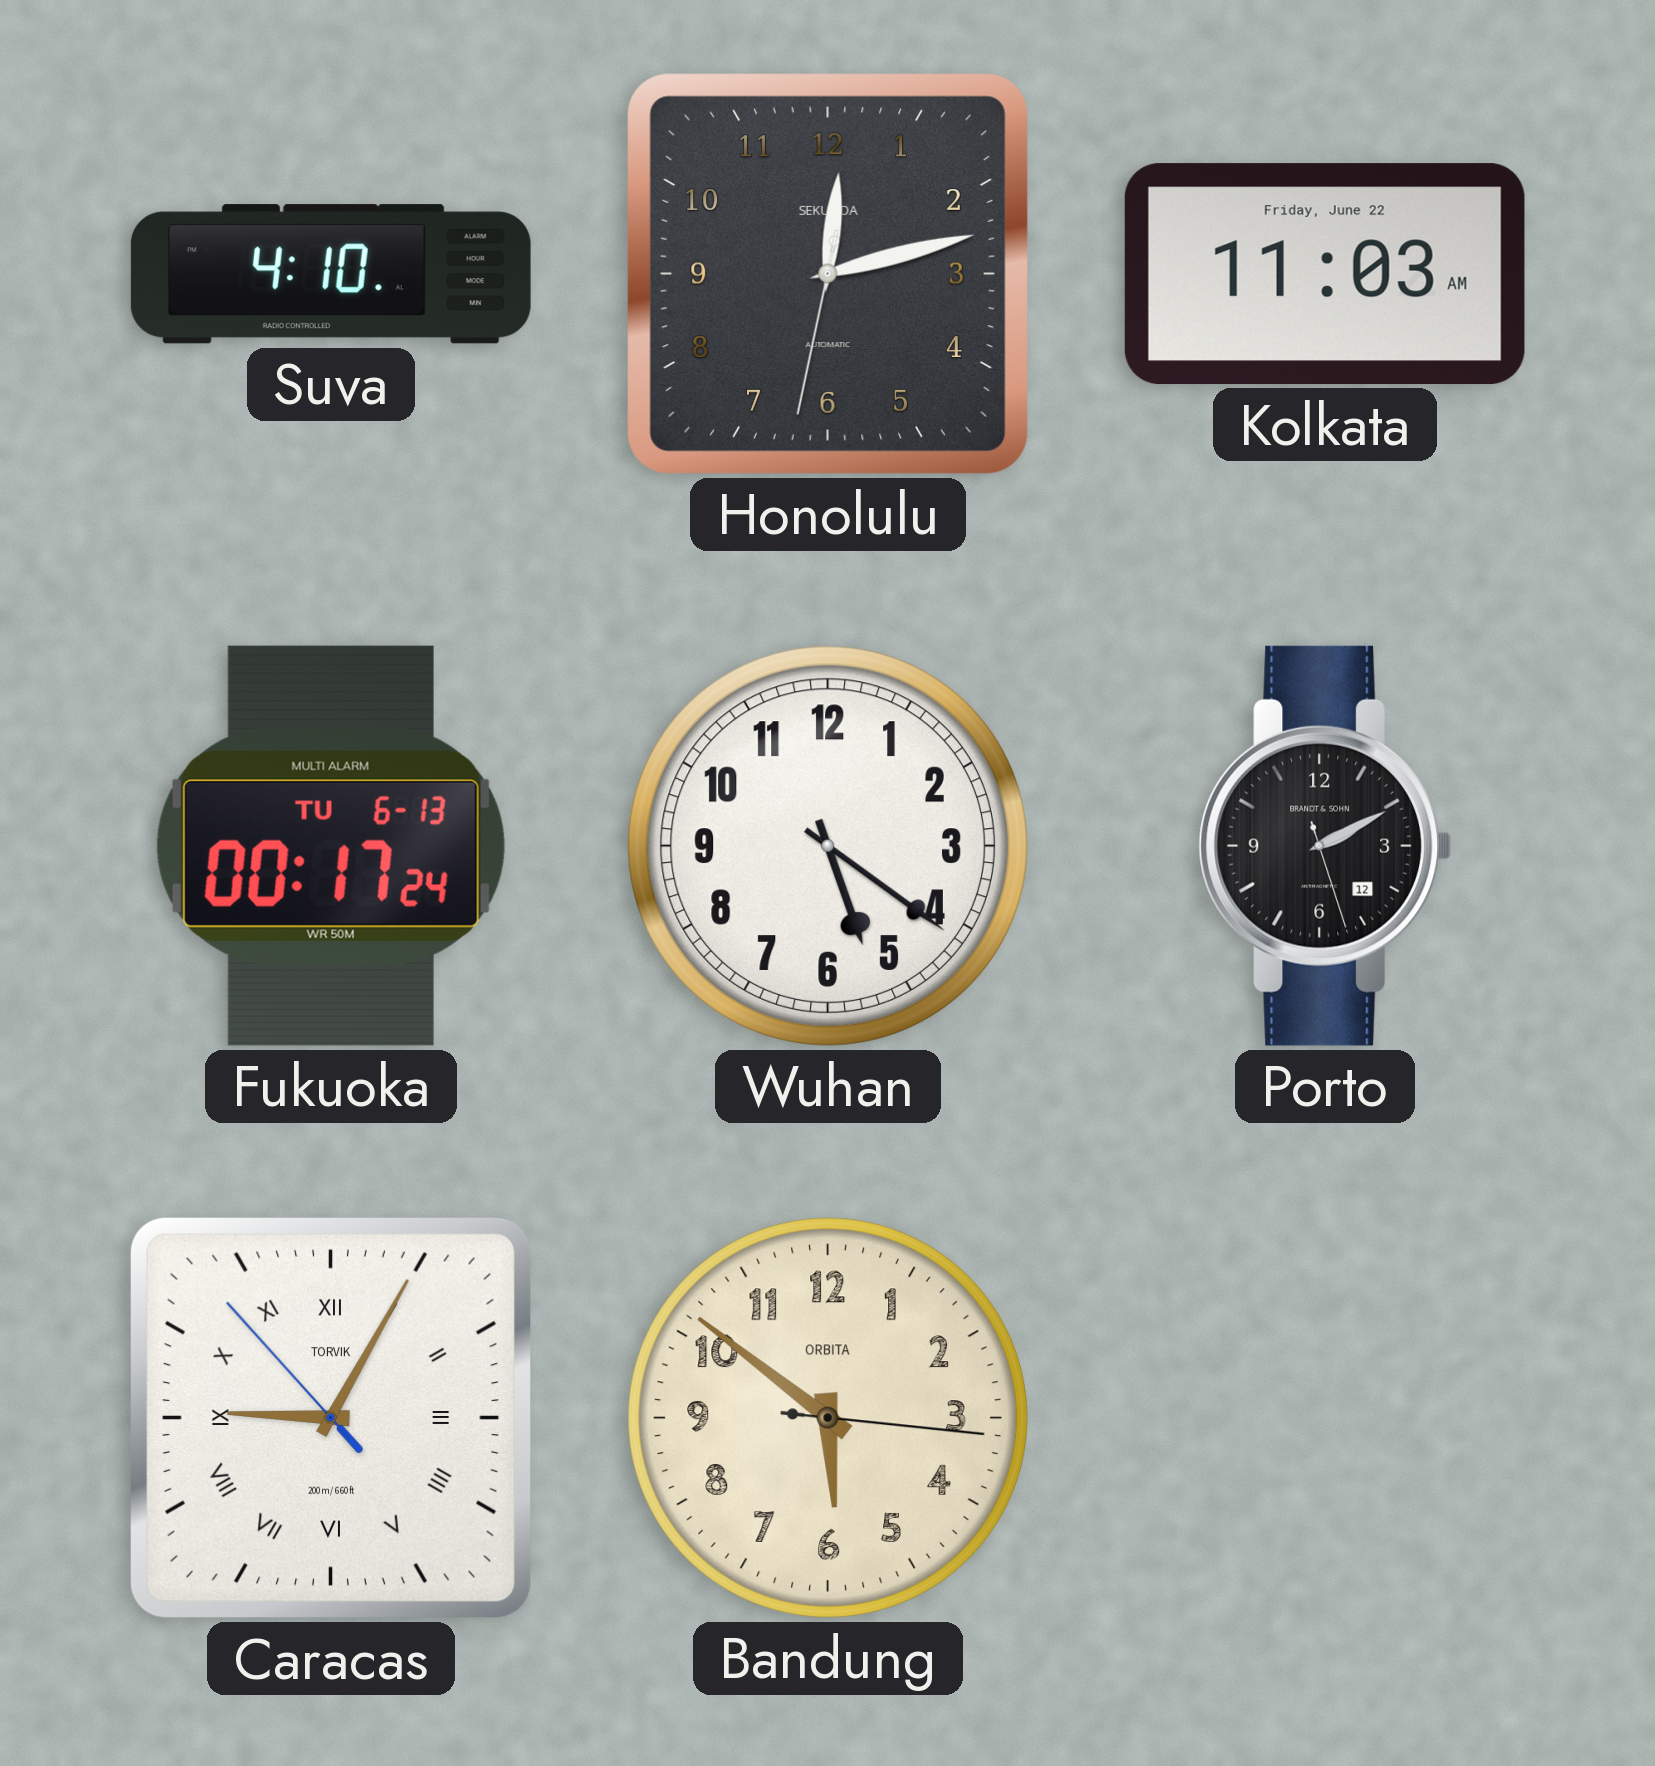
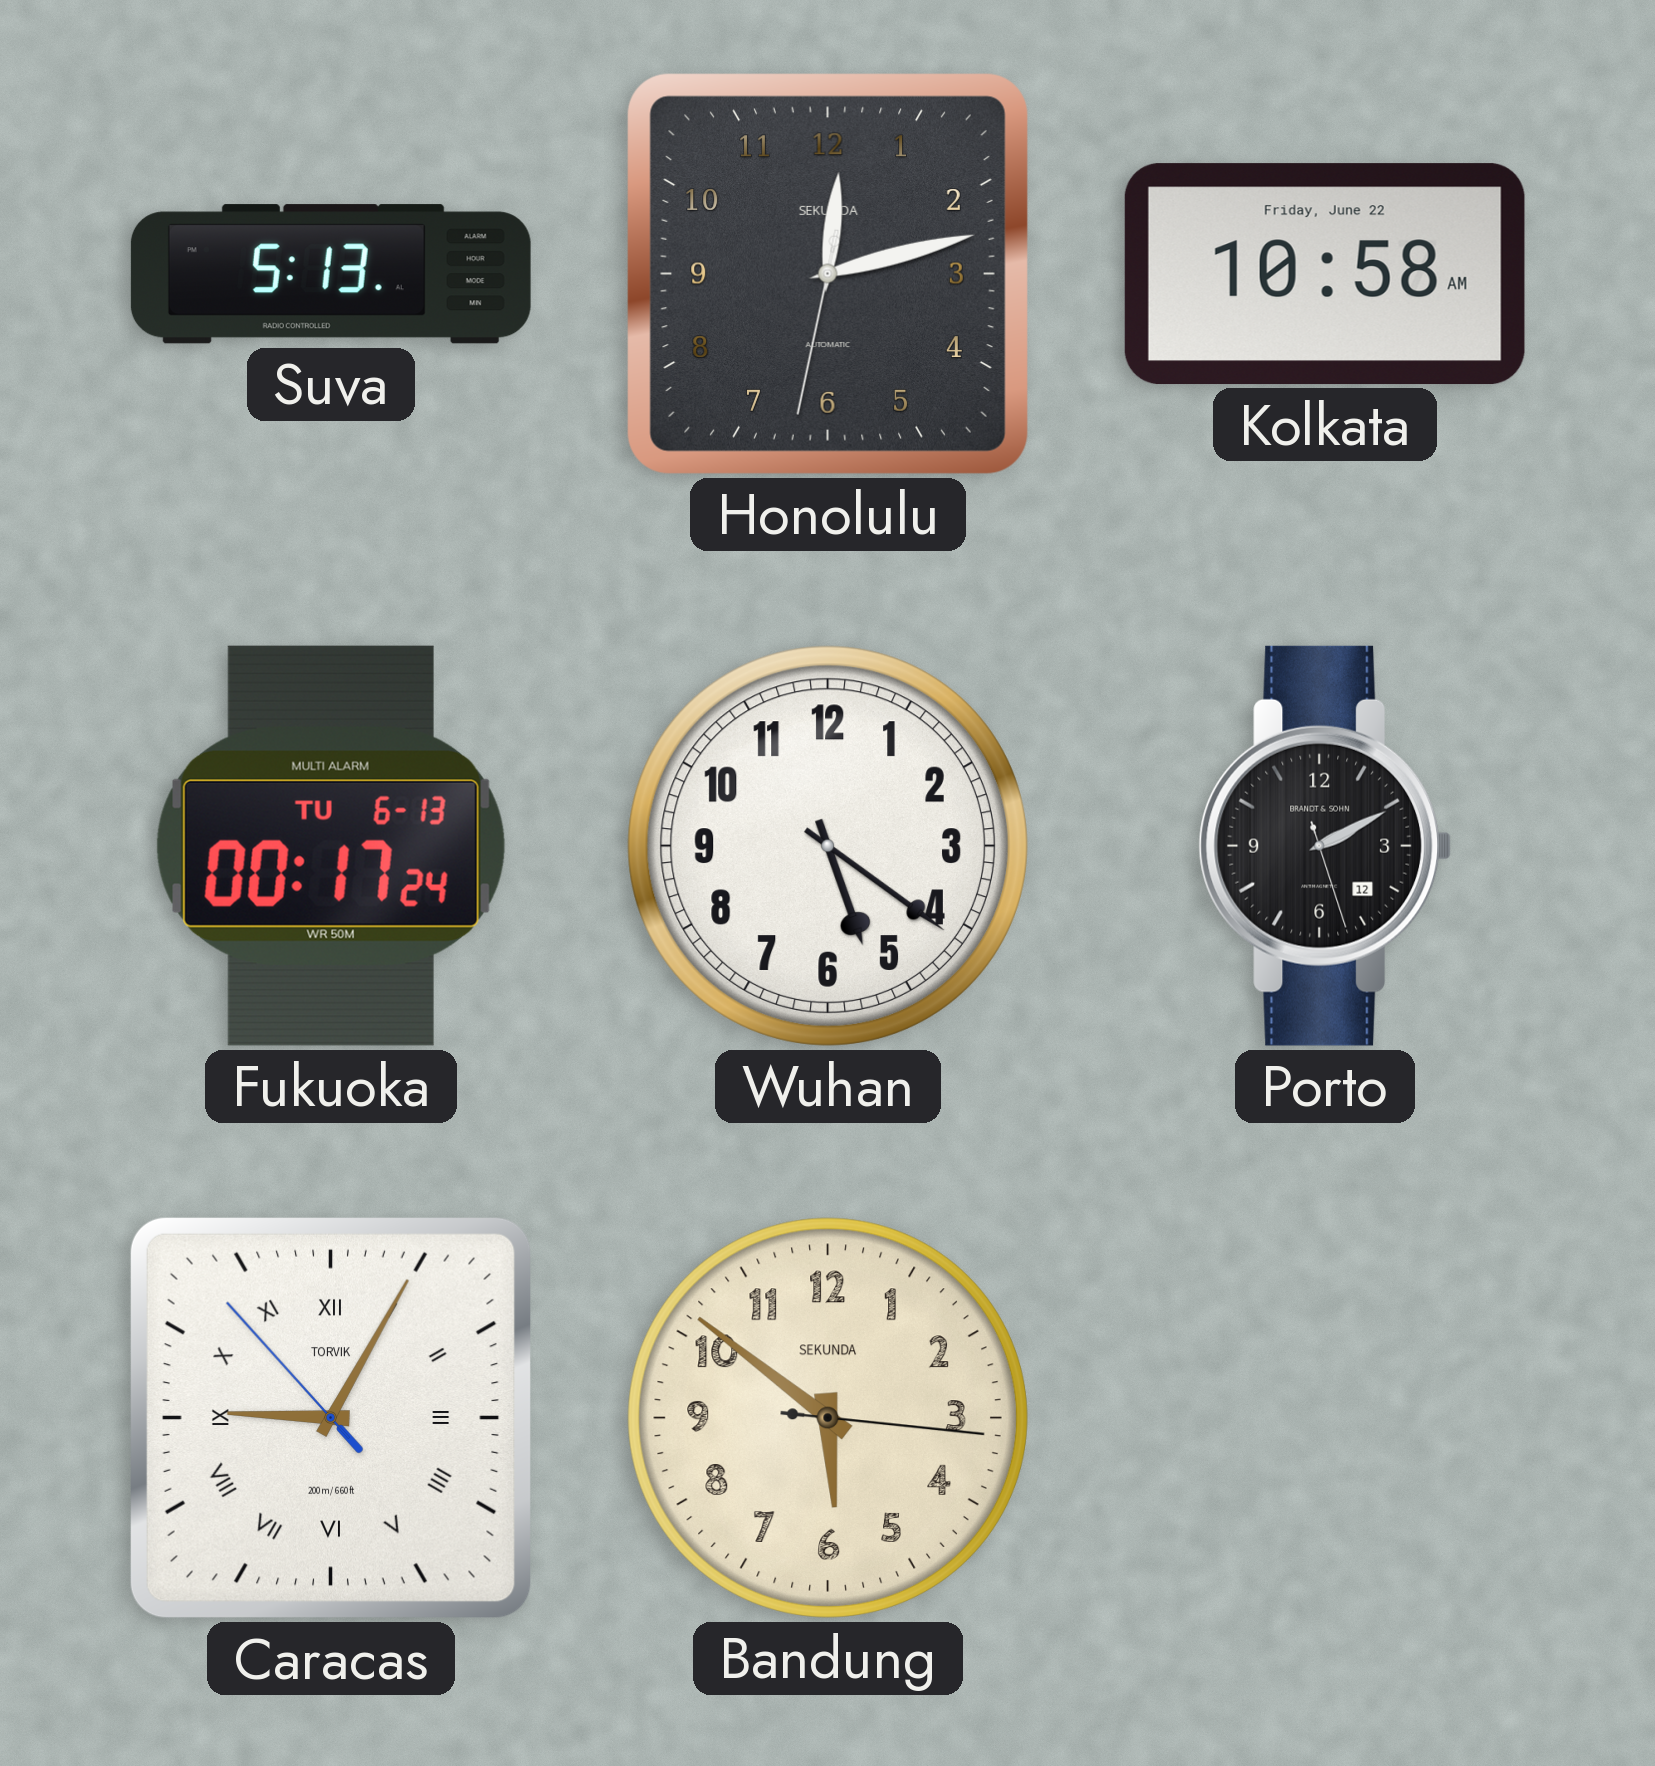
Suva: 4:10 -> 5:13
Kolkata: 11:03 -> 10:58
Bandung brand: ORBITA -> SEKUNDA
